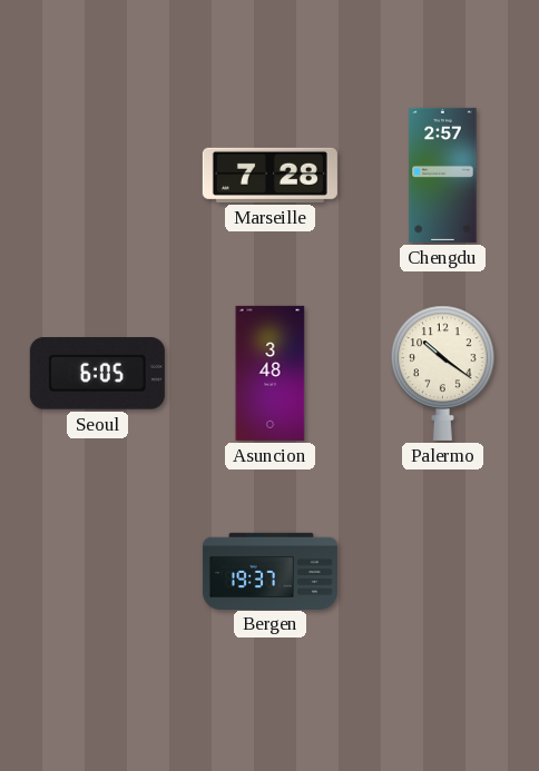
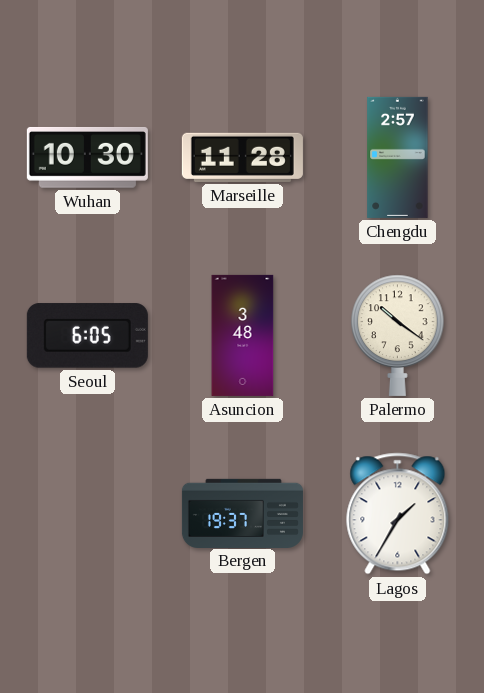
Wuhan: none -> 10:30
Marseille: 7:28 -> 11:28
Lagos: none -> 1:35
